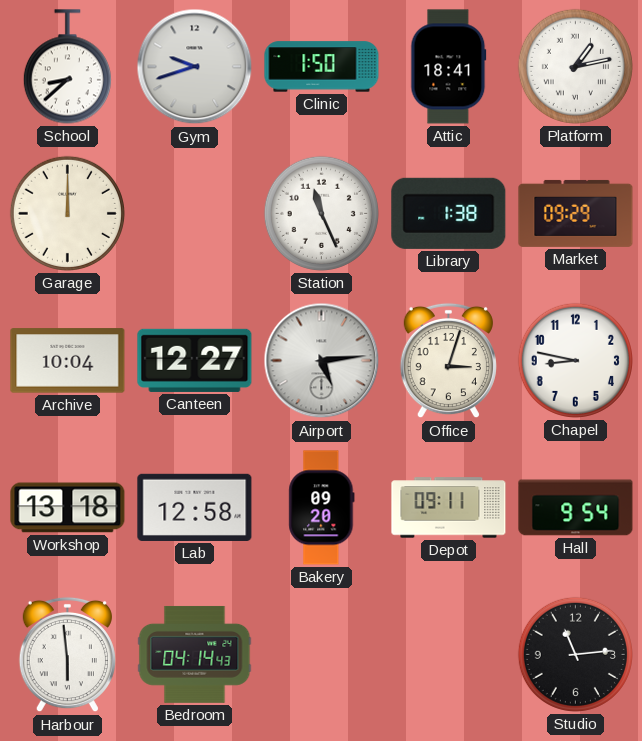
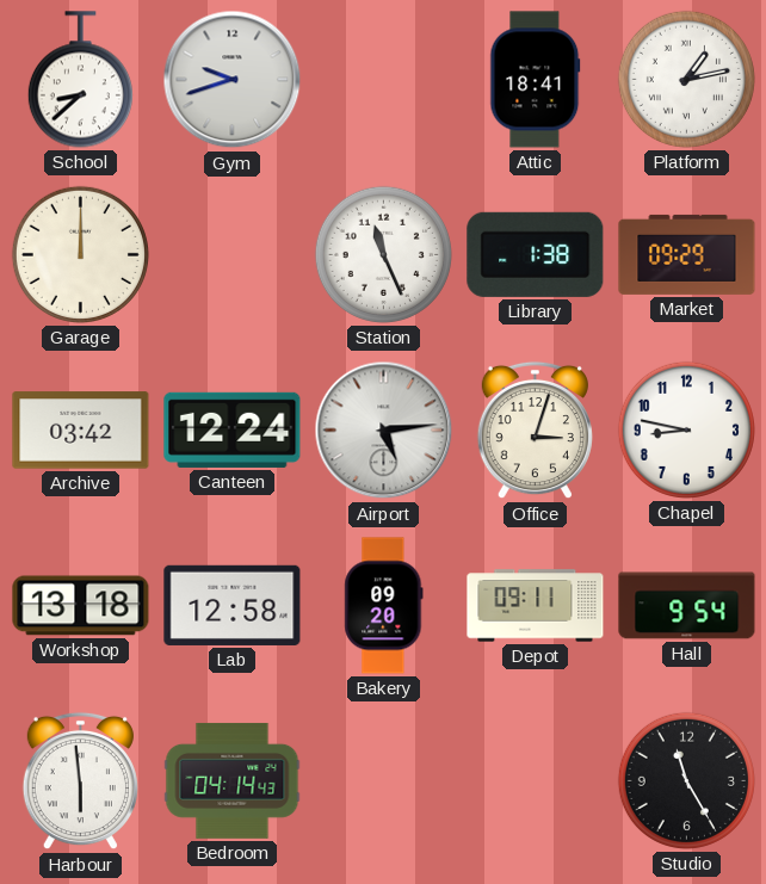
Clinic: 1:50 -> none
Archive: 10:04 -> 03:42
Canteen: 12:27 -> 12:24
Studio: 11:14 -> 11:25
